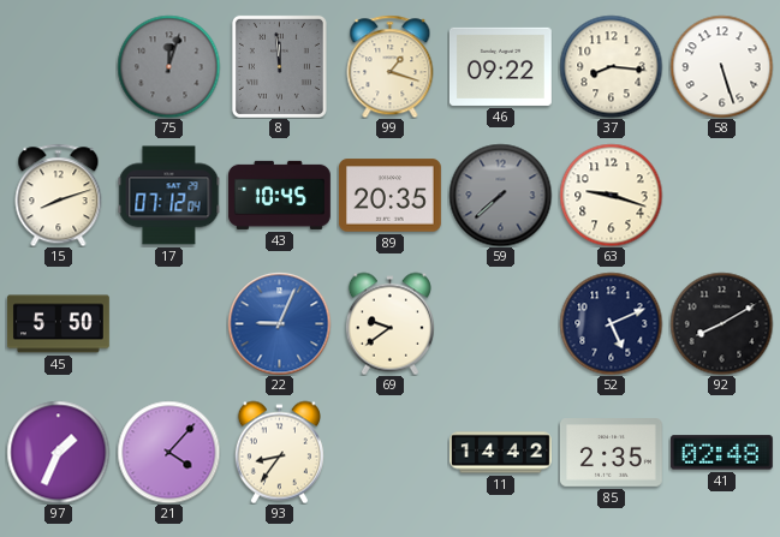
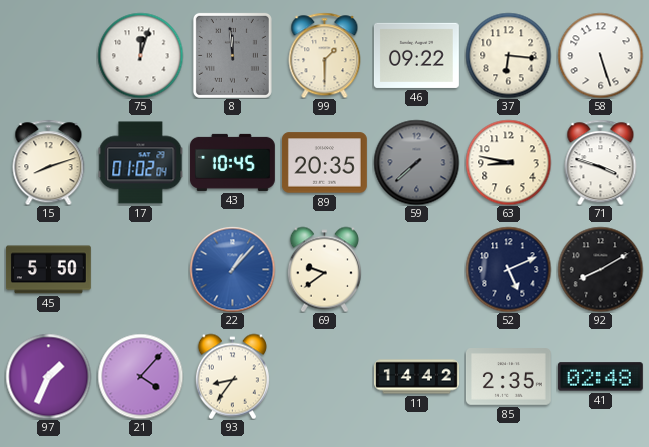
75 dial: grey -> white
99: 1:18 -> 1:30
37: 8:16 -> 6:16
17: 07:12 -> 01:02
63: 9:18 -> 8:47
71: none -> 3:48
22: 9:04 -> 1:07
